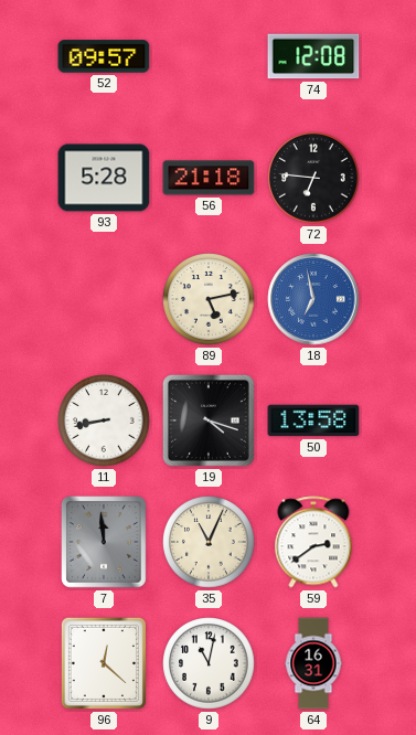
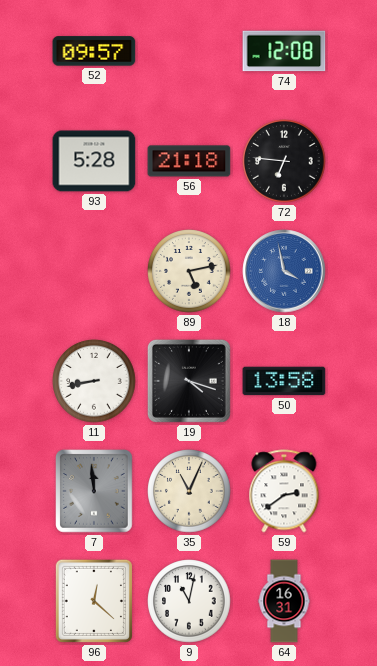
18: 6:58 -> 3:58
